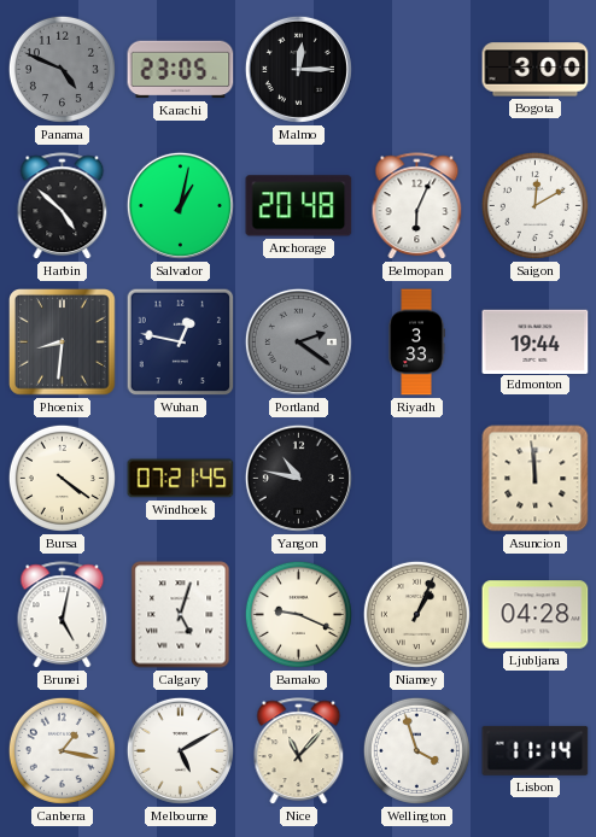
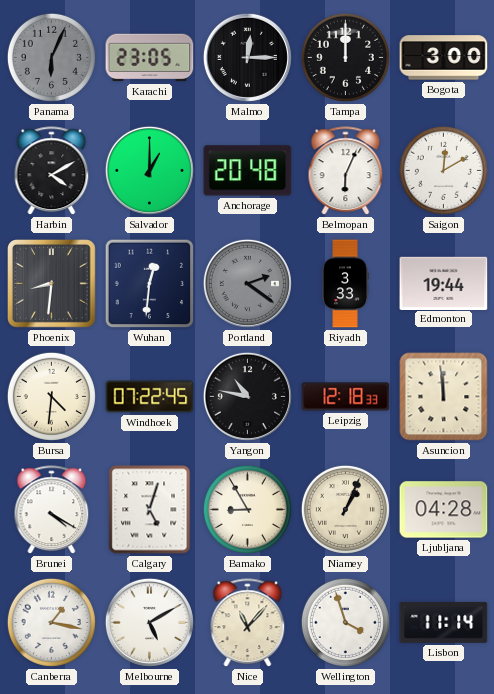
Panama: 4:49 -> 6:04
Tampa: none -> 12:00
Harbin: 4:52 -> 4:10
Salvador: 1:02 -> 1:00
Wuhan: 12:47 -> 12:31
Bursa: 4:21 -> 4:31
Windhoek: 07:21 -> 07:22
Leipzig: none -> 12:18
Brunei: 5:02 -> 4:20
Bamako: 9:19 -> 8:55
